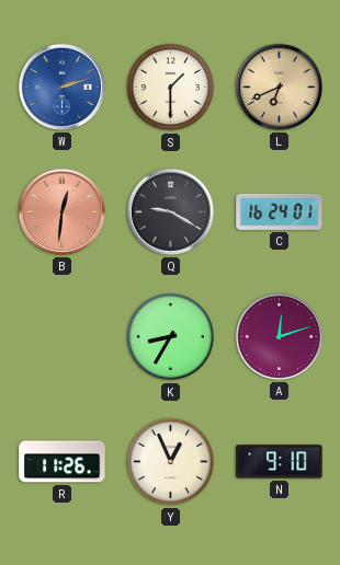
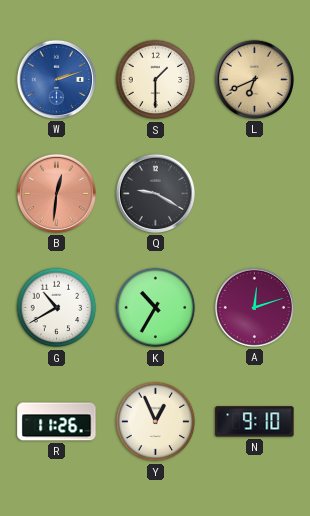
C: 16:24 -> none
G: none -> 10:40
K: 8:35 -> 10:35
